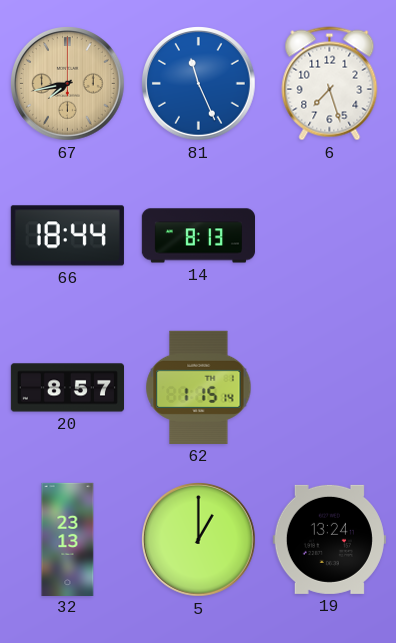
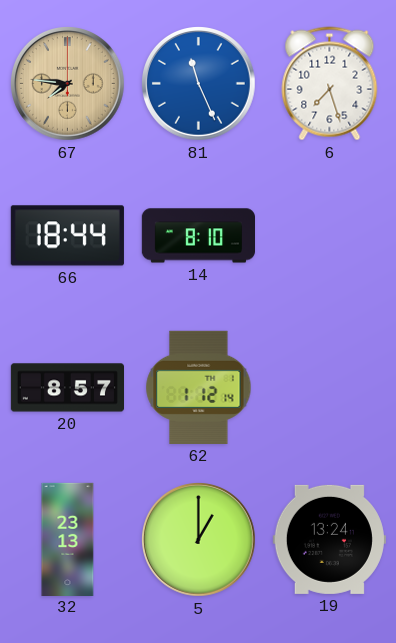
67: 7:43 -> 7:46
14: 8:13 -> 8:10
62: 1:15 -> 1:12
